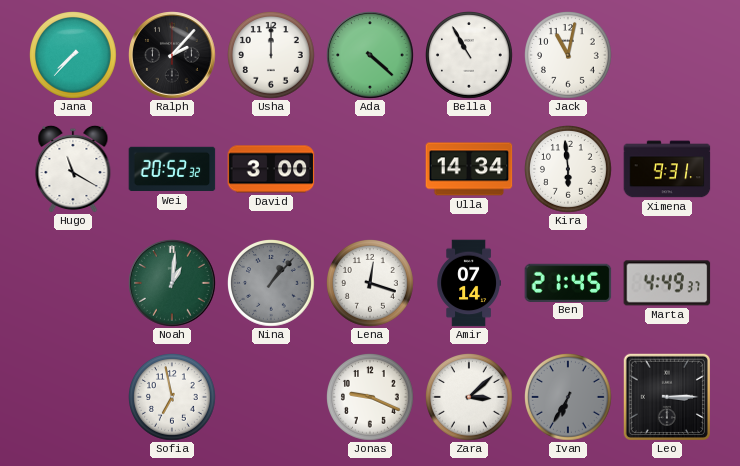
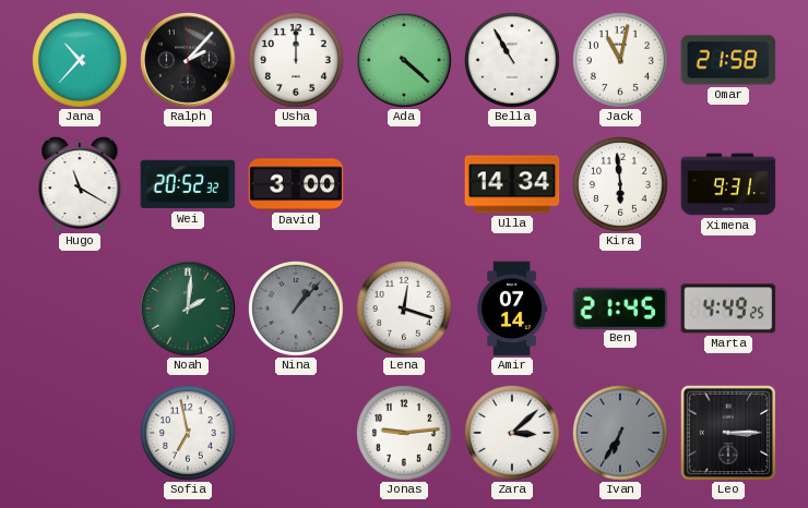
Jana: 7:37 -> 10:37
Omar: none -> 21:58
Noah: 1:01 -> 2:01
Marta: 4:49:37 -> 4:49:25
Jonas: 9:19 -> 9:14
